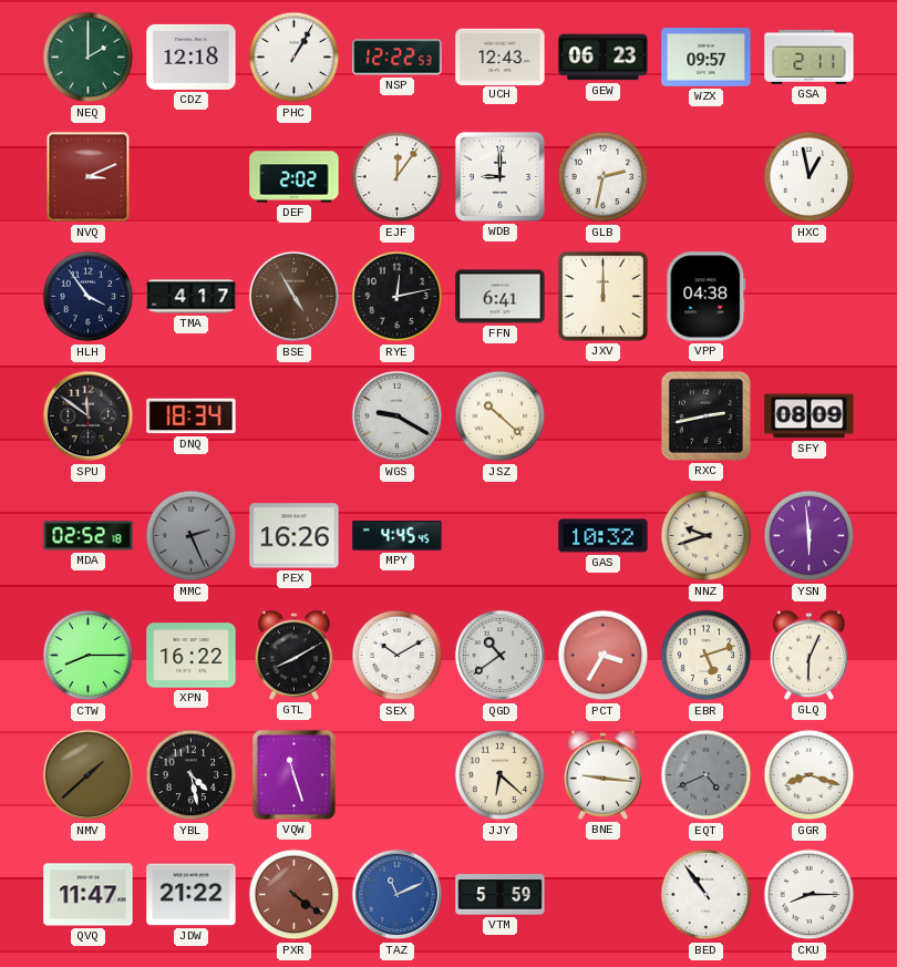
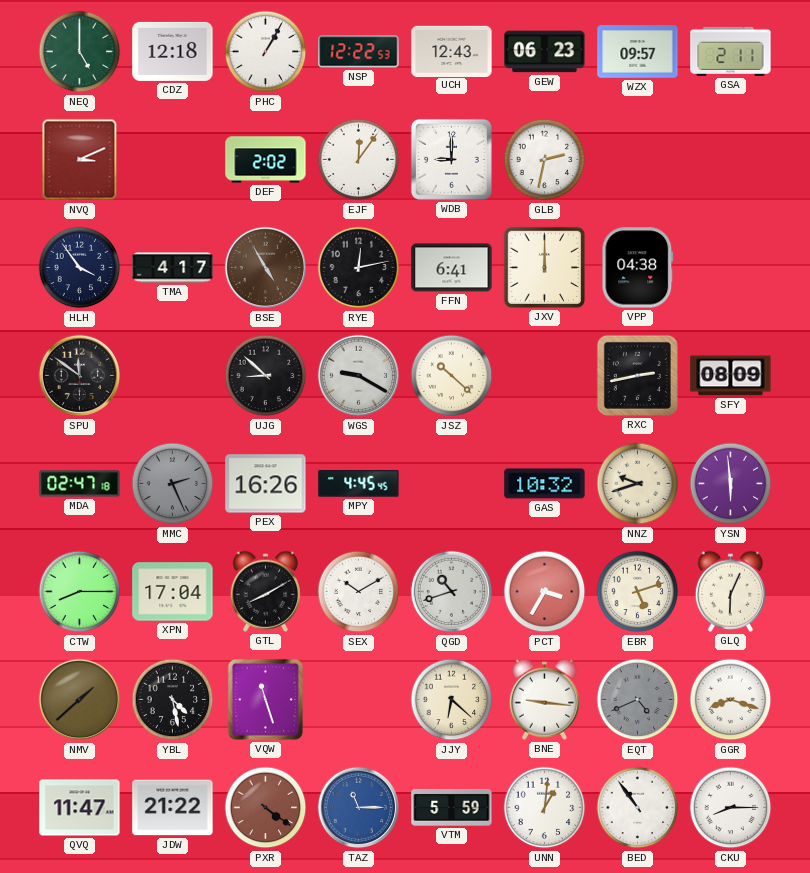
NEQ: 2:00 -> 5:00
HXC: 12:58 -> none
DNQ: 18:34 -> none
UJG: none -> 8:52
MDA: 02:52 -> 02:47
XPN: 16:22 -> 17:04
QGD: 10:39 -> 10:42
TAZ: 11:11 -> 11:15
UNN: none -> 1:01
